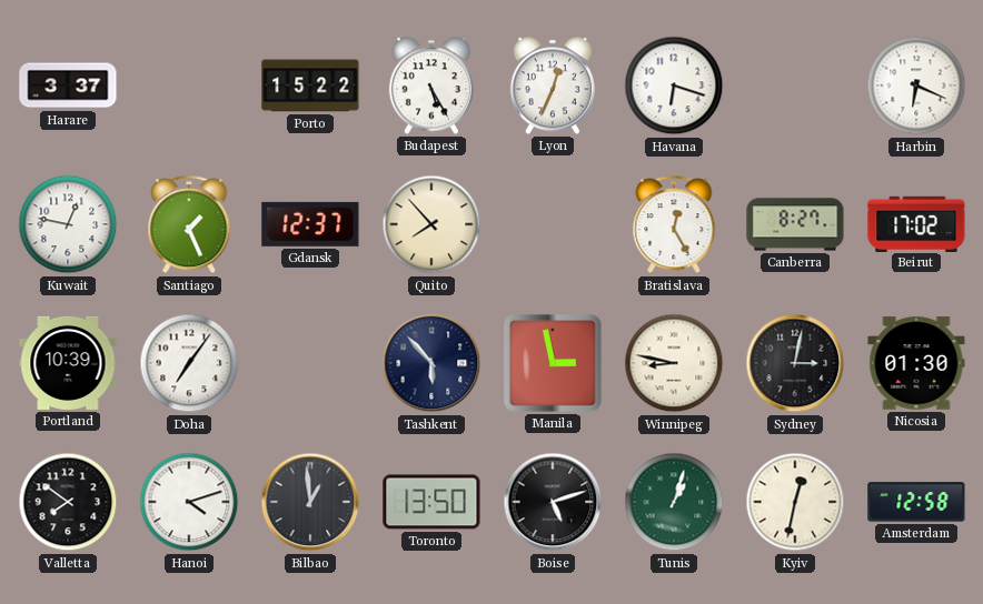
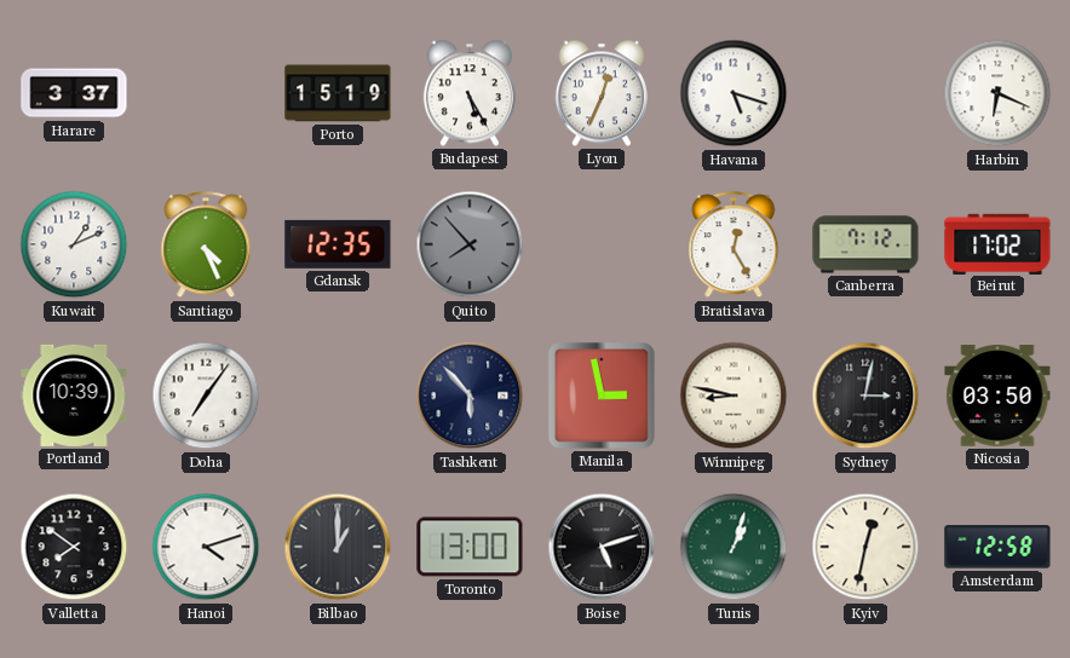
Porto: 15:22 -> 15:19
Havana: 6:18 -> 5:18
Kuwait: 12:47 -> 1:11
Santiago: 1:26 -> 4:26
Gdansk: 12:37 -> 12:35
Quito dial: cream -> grey
Canberra: 8:27 -> 7:12
Nicosia: 01:30 -> 03:50
Bilbao: 12:59 -> 1:00
Toronto: 13:50 -> 13:00
